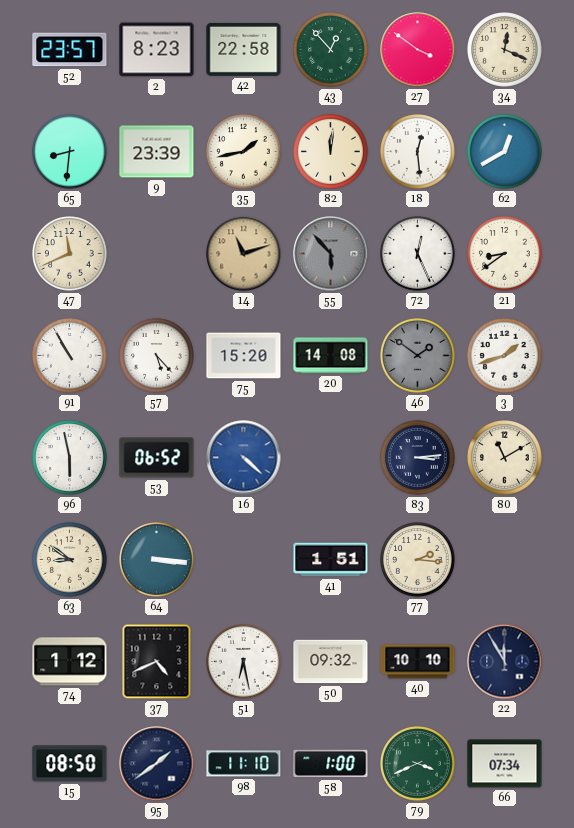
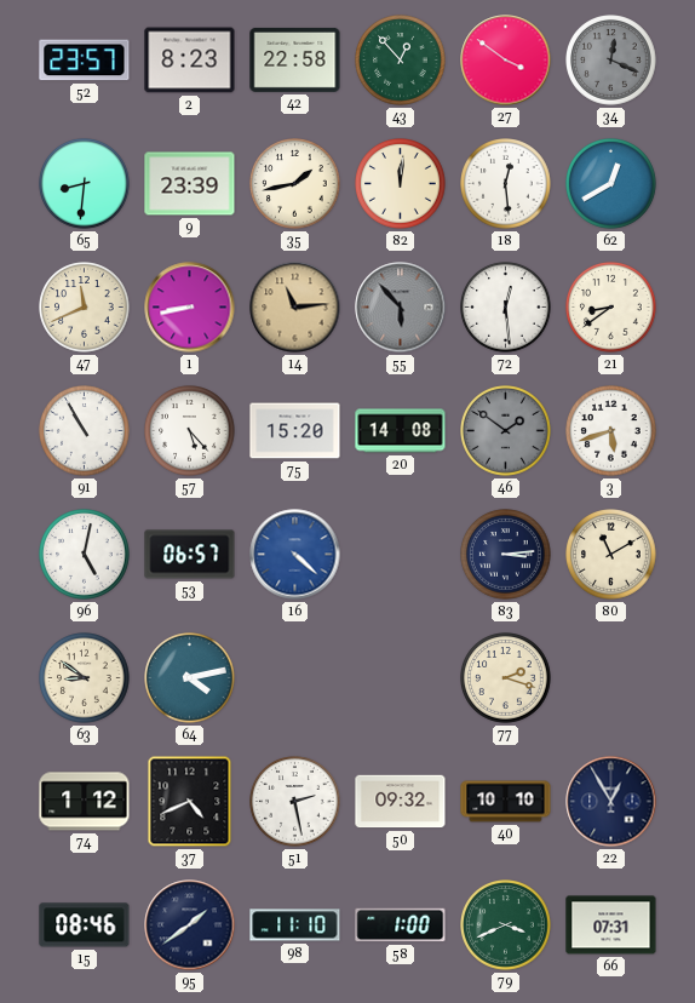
34 dial: cream -> grey
1: none -> 8:43
14: 11:12 -> 11:14
72: 12:26 -> 12:29
3: 1:42 -> 5:42
96: 5:58 -> 5:02
53: 06:52 -> 06:57
64: 3:16 -> 4:13
41: 1:51 -> none
77: 2:16 -> 2:18
51: 6:28 -> 2:28
22: 11:55 -> 12:55
15: 08:50 -> 08:46
66: 07:34 -> 07:31
